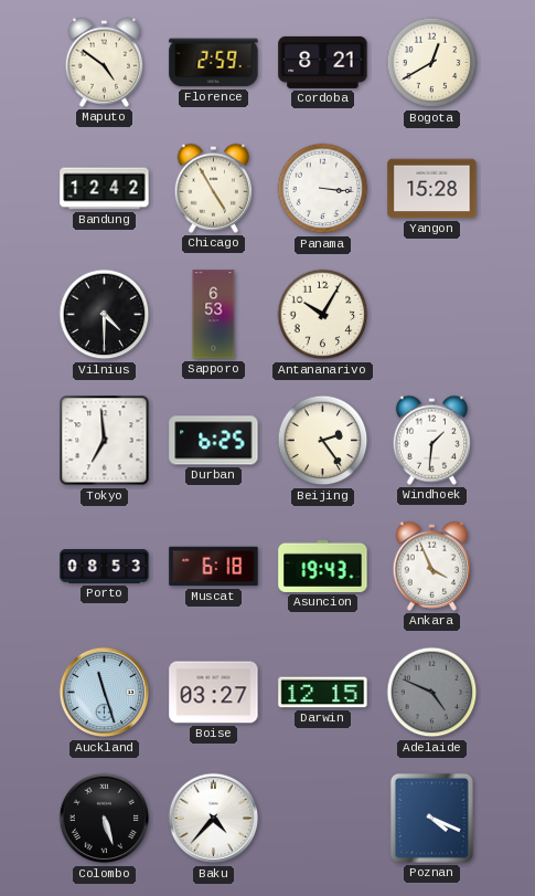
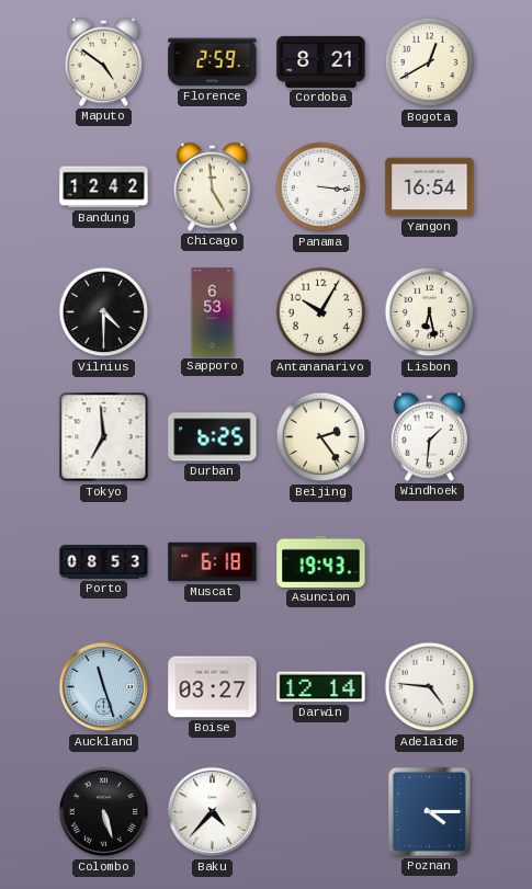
Chicago: 4:55 -> 4:59
Yangon: 15:28 -> 16:54
Lisbon: none -> 6:28
Ankara: 3:56 -> none
Darwin: 12:15 -> 12:14
Adelaide: 4:49 -> 4:46
Adelaide dial: grey -> white
Poznan: 4:19 -> 4:15
